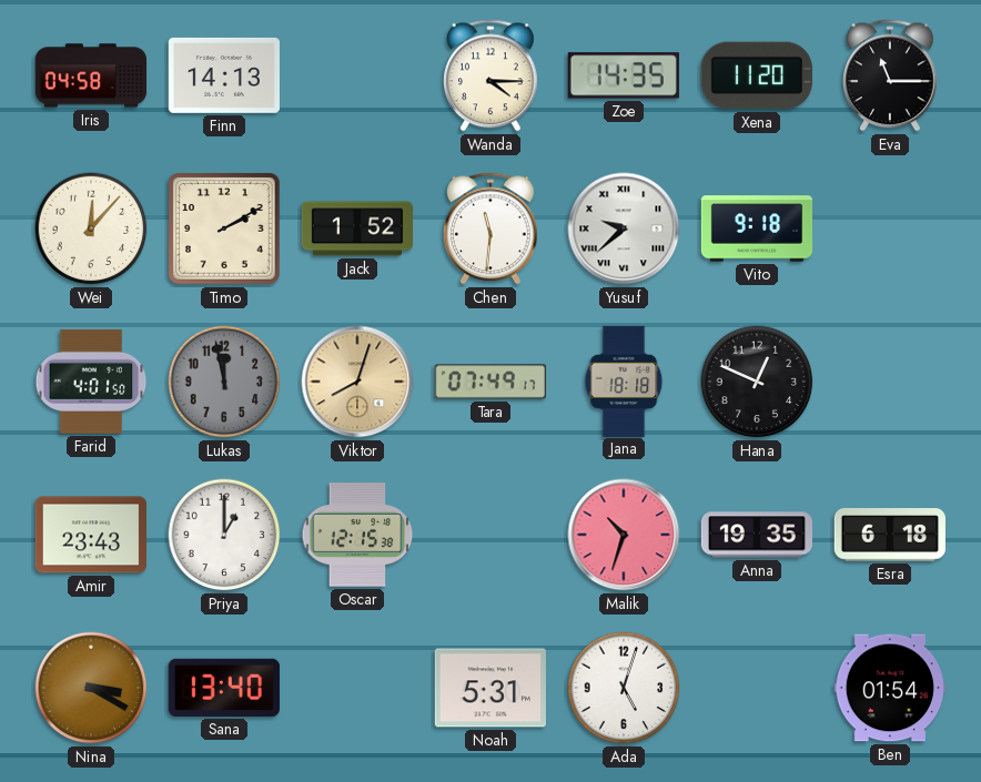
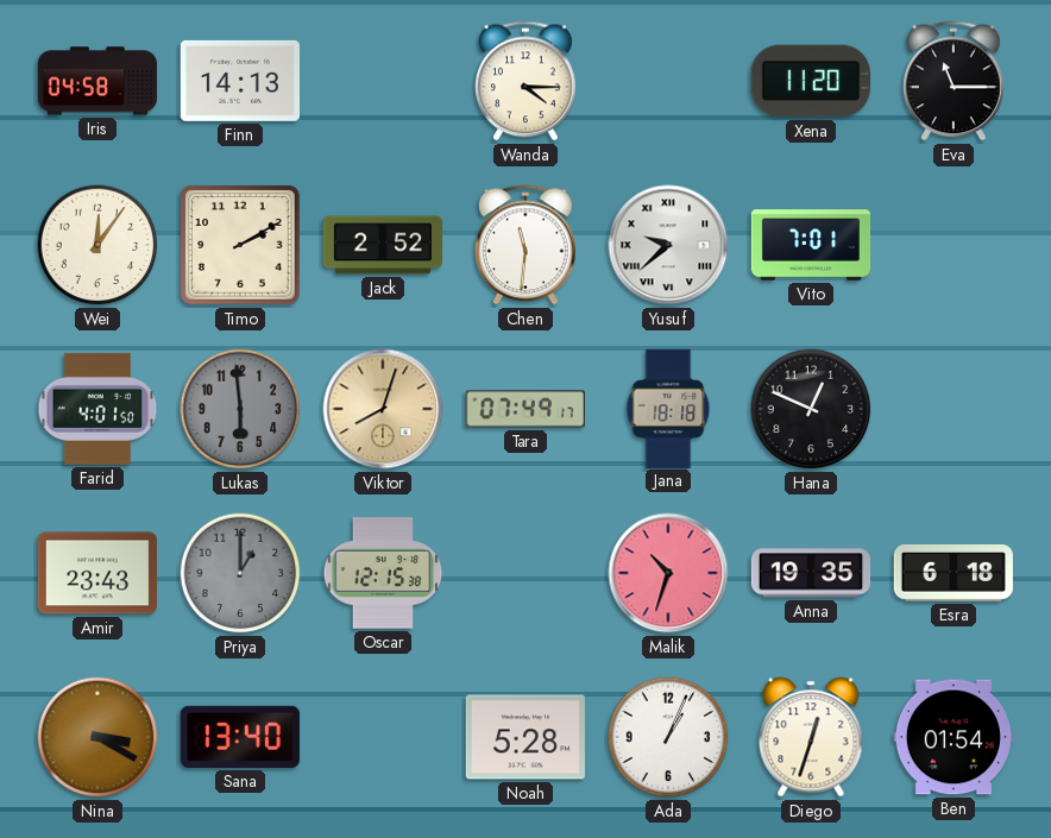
Zoe: 14:35 -> none
Wei: 12:07 -> 12:06
Jack: 1:52 -> 2:52
Vito: 9:18 -> 7:01
Lukas: 11:58 -> 5:59
Priya dial: white -> grey
Noah: 5:31 -> 5:28
Ada: 5:03 -> 1:04
Diego: none -> 12:33
